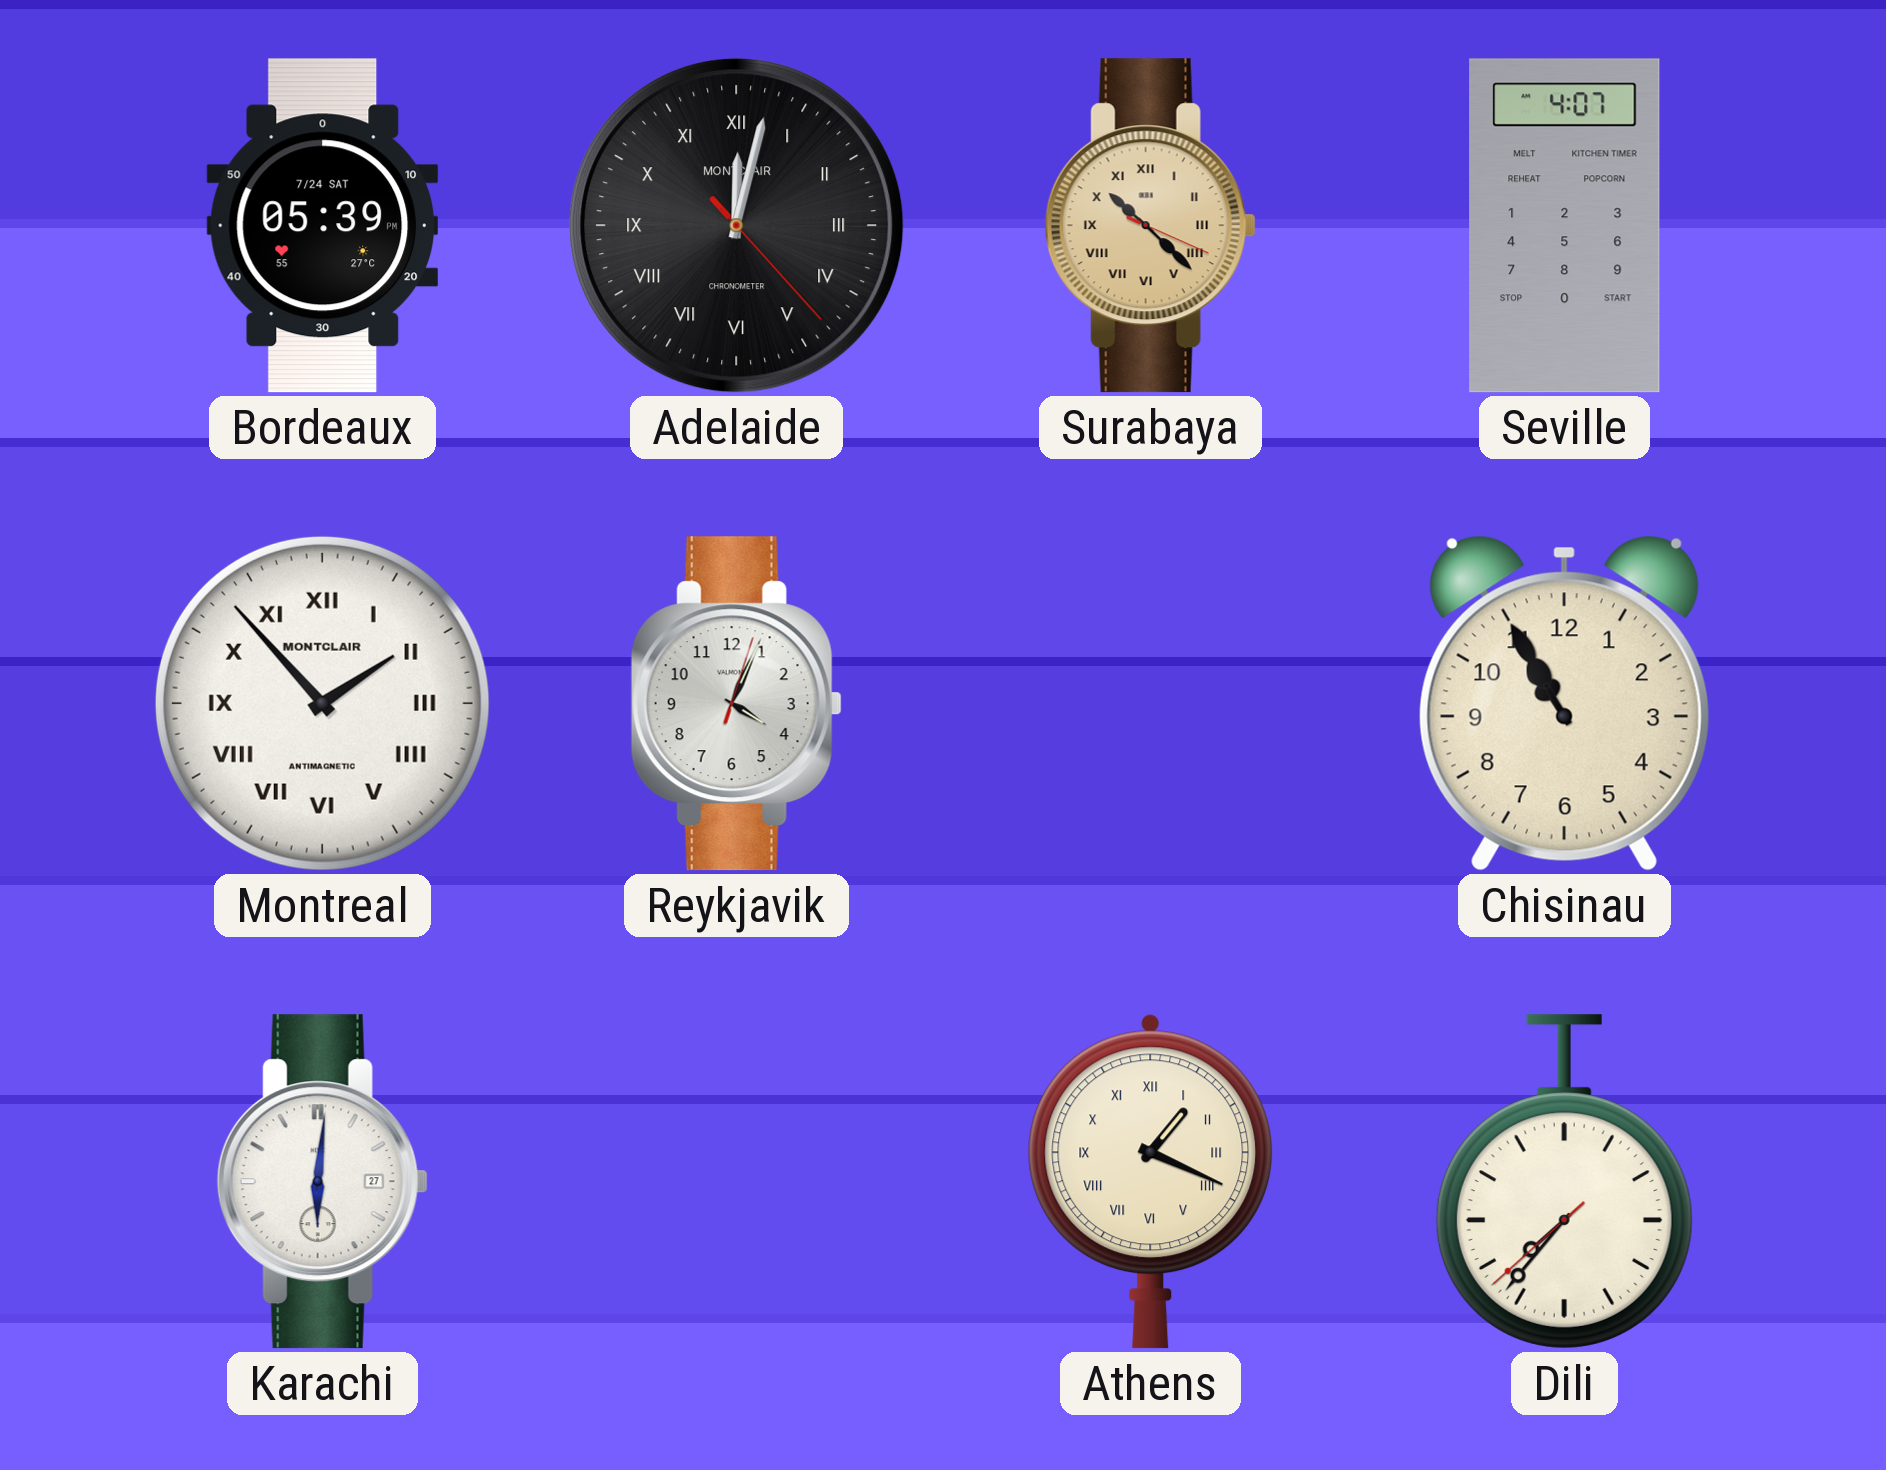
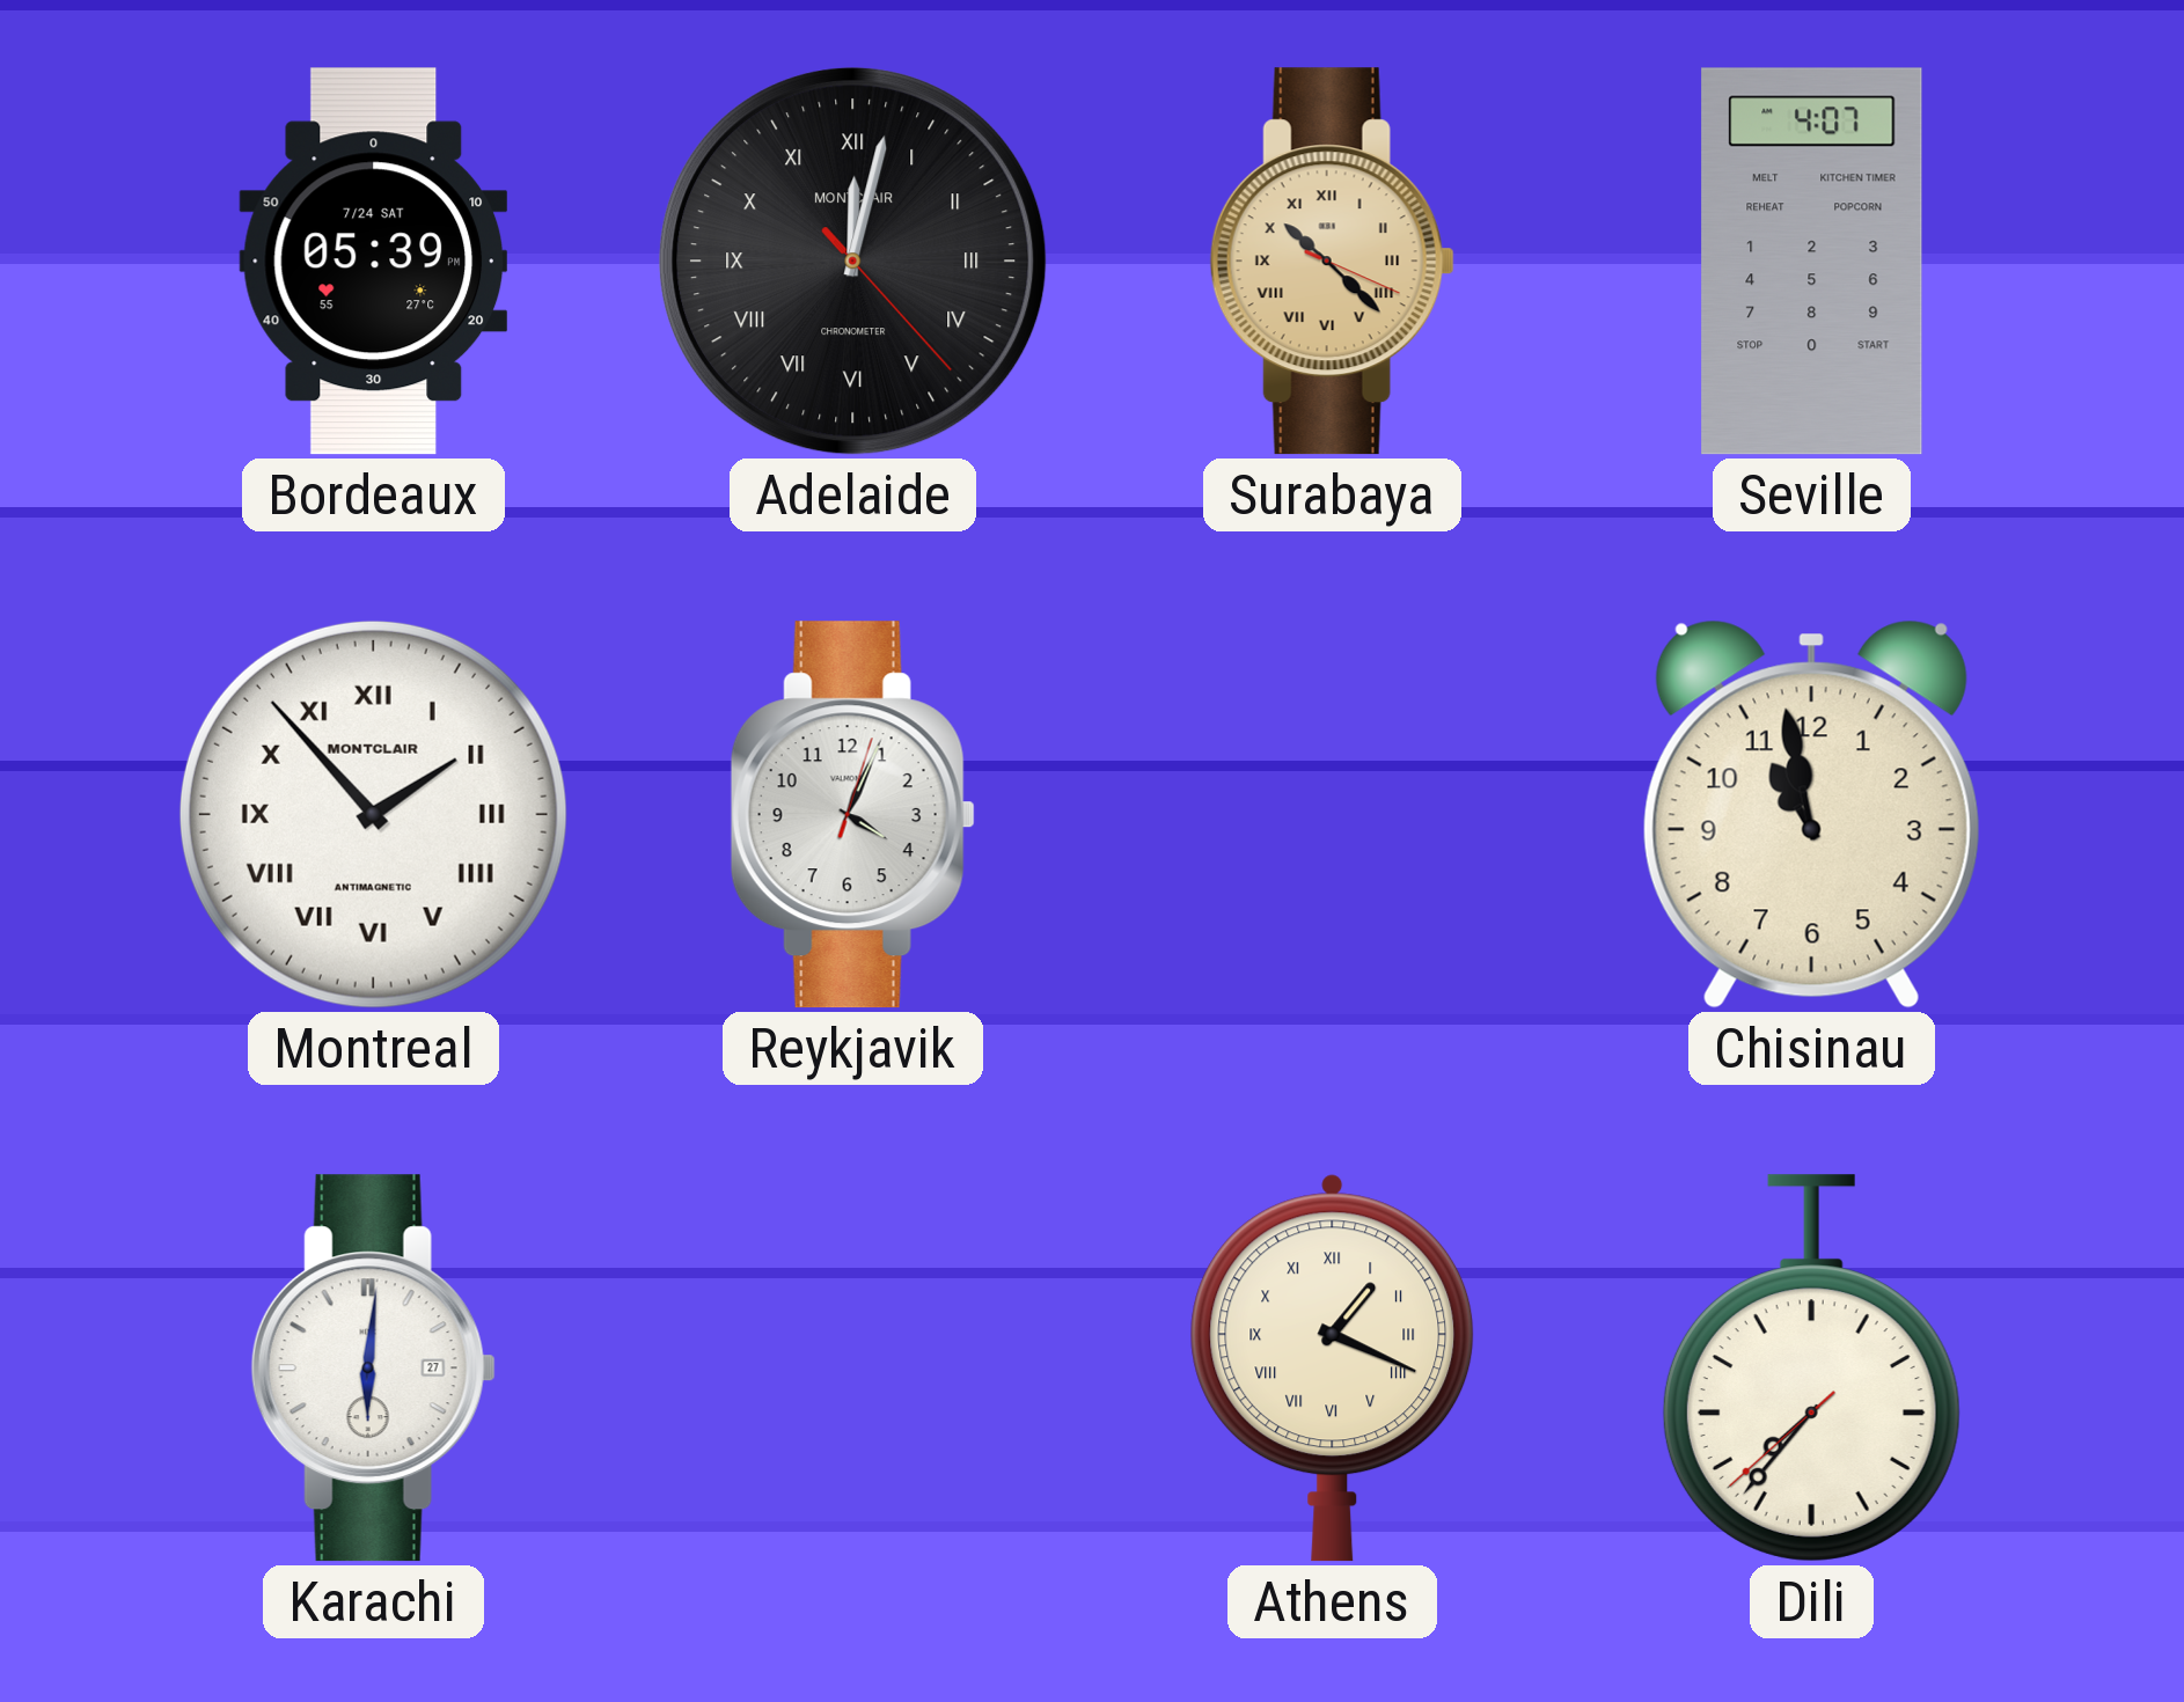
Chisinau: 10:55 -> 10:58
